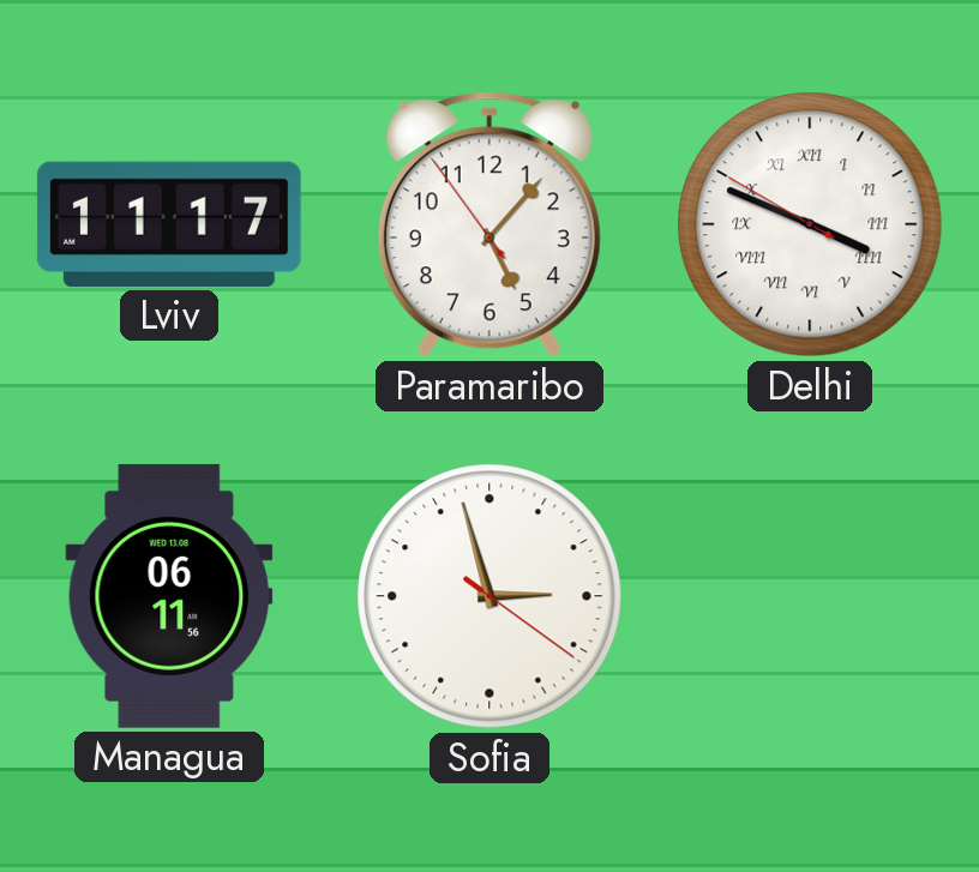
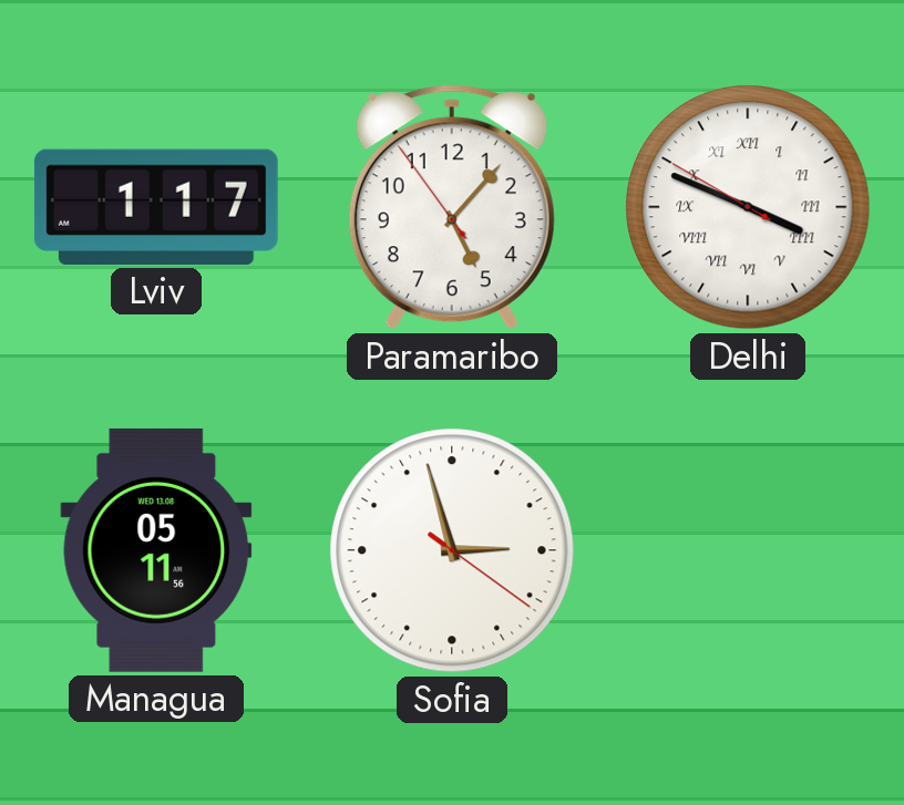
Lviv: 11:17 -> 1:17
Managua: 06:11 -> 05:11
